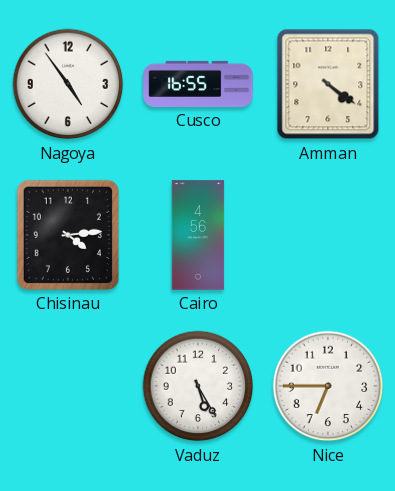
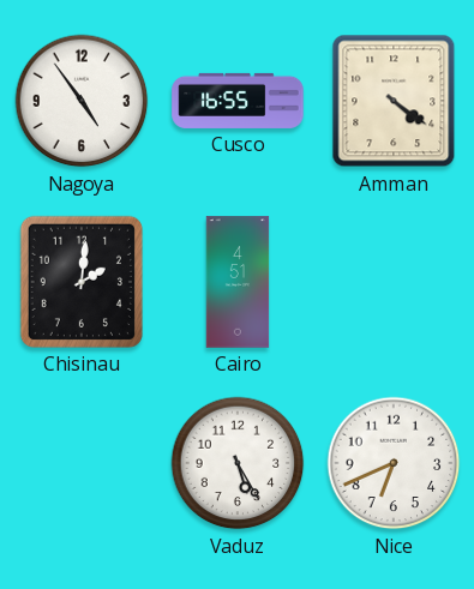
Chisinau: 4:14 -> 2:01
Cairo: 4:56 -> 4:51
Nice: 6:45 -> 6:41
